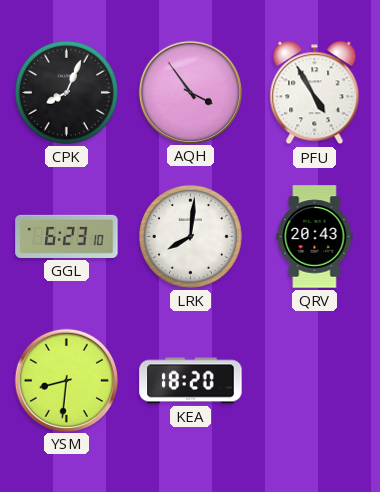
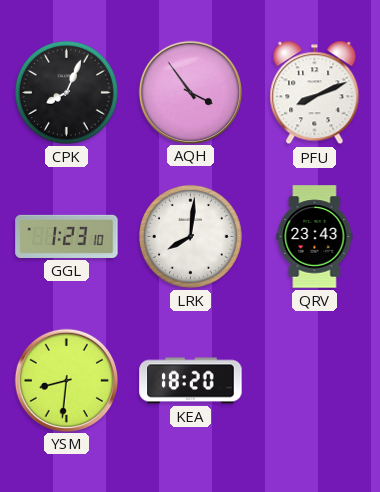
PFU: 4:55 -> 8:11
GGL: 6:23 -> 1:23
QRV: 20:43 -> 23:43
